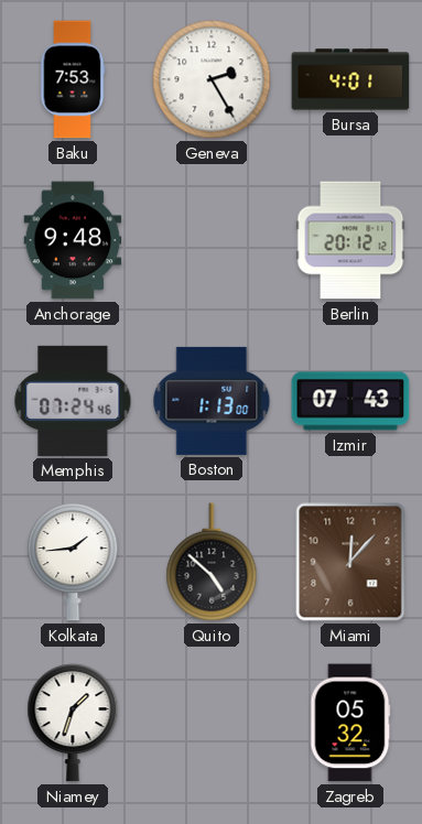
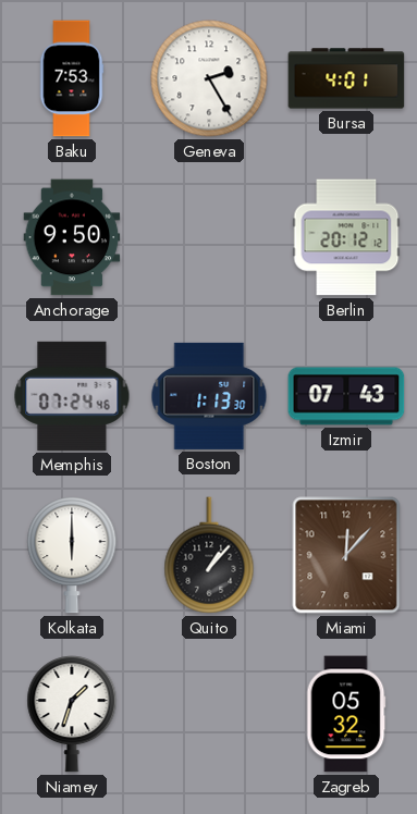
Anchorage: 9:48 -> 9:50
Boston: 1:13:00 -> 1:13:30
Kolkata: 1:44 -> 6:00
Quito: 4:52 -> 1:07
